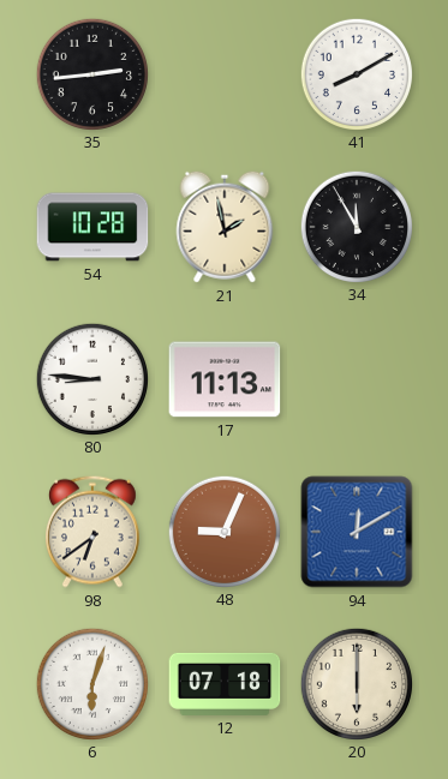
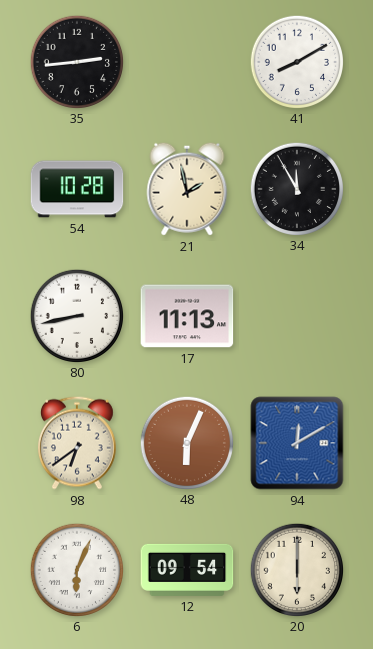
80: 8:46 -> 8:43
48: 9:04 -> 6:04
6: 6:03 -> 6:04
12: 07:18 -> 09:54
